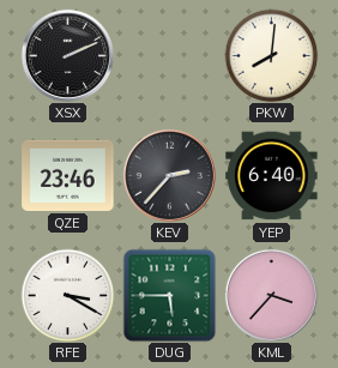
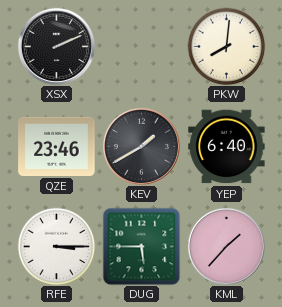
KEV: 2:37 -> 1:40
RFE: 3:20 -> 3:15
KML: 3:37 -> 1:37
